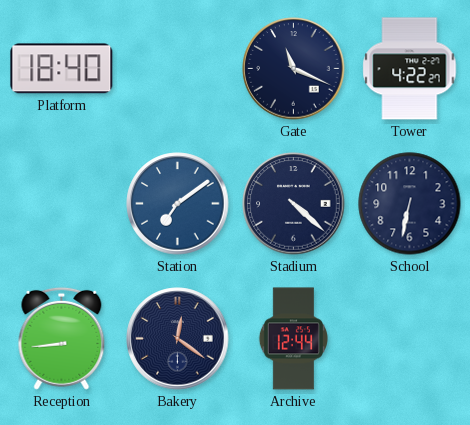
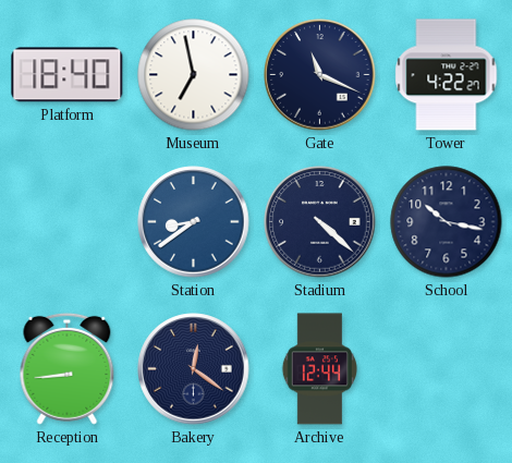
Museum: none -> 6:58
Station: 7:09 -> 8:39
School: 6:32 -> 10:17
